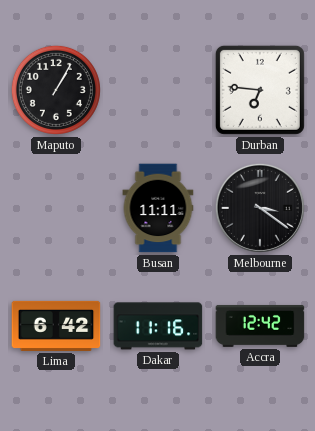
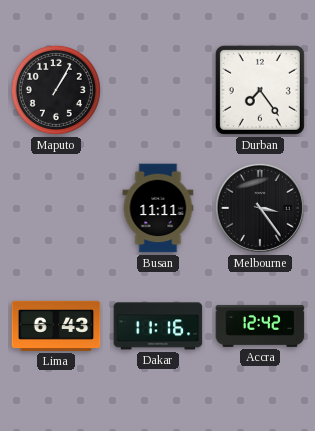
Durban: 6:46 -> 7:24
Melbourne: 3:21 -> 3:24
Lima: 6:42 -> 6:43
